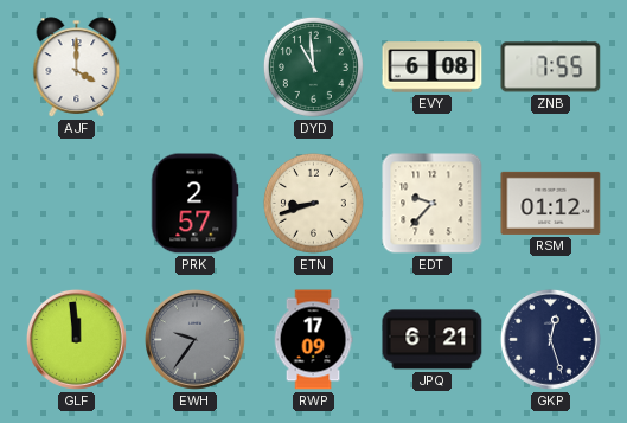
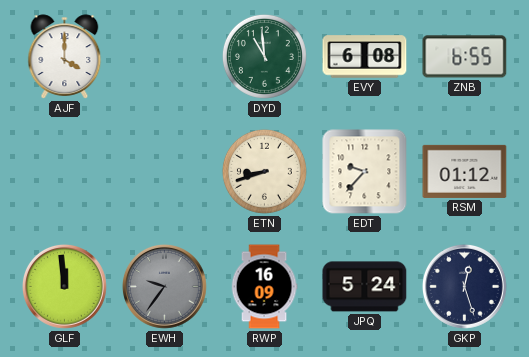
ZNB: 7:55 -> 6:55
PRK: 2:57 -> none
RWP: 17:09 -> 16:09
JPQ: 6:21 -> 5:24
